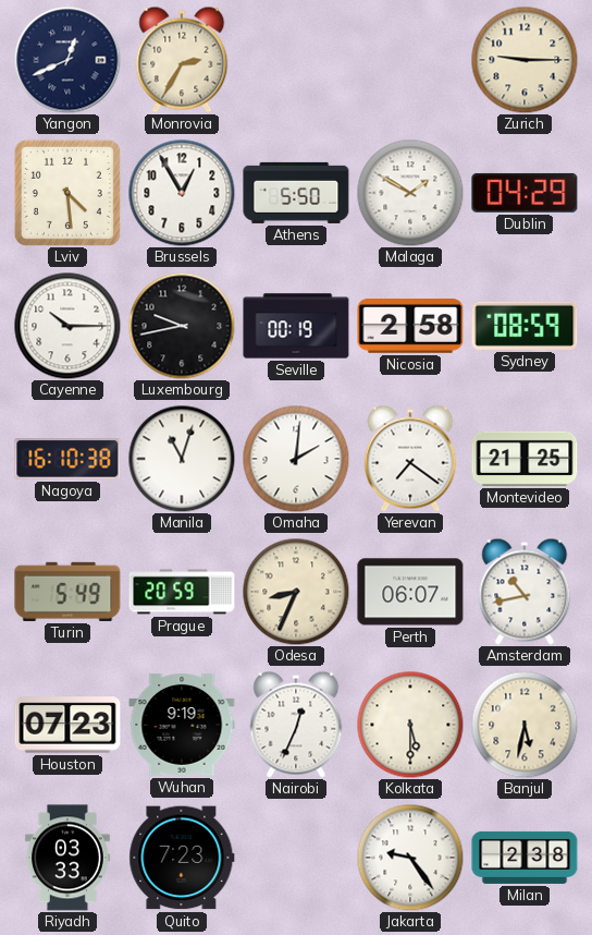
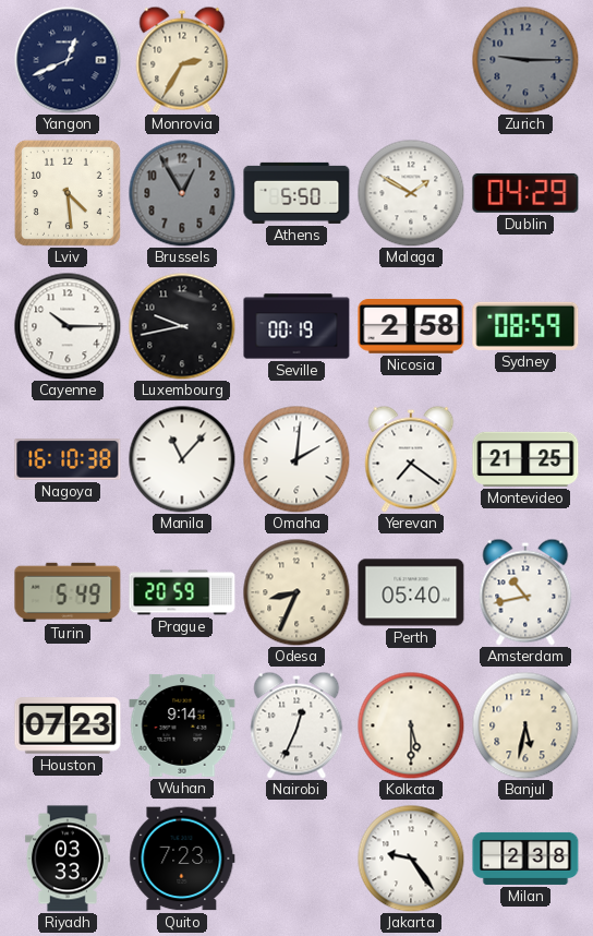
Zurich dial: cream -> grey
Brussels dial: white -> grey
Manila: 11:03 -> 11:07
Perth: 06:07 -> 05:40
Wuhan: 9:19 -> 9:14
